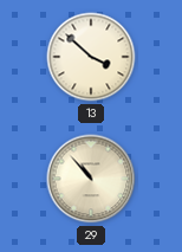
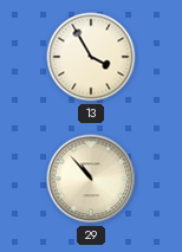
13: 3:52 -> 3:55
